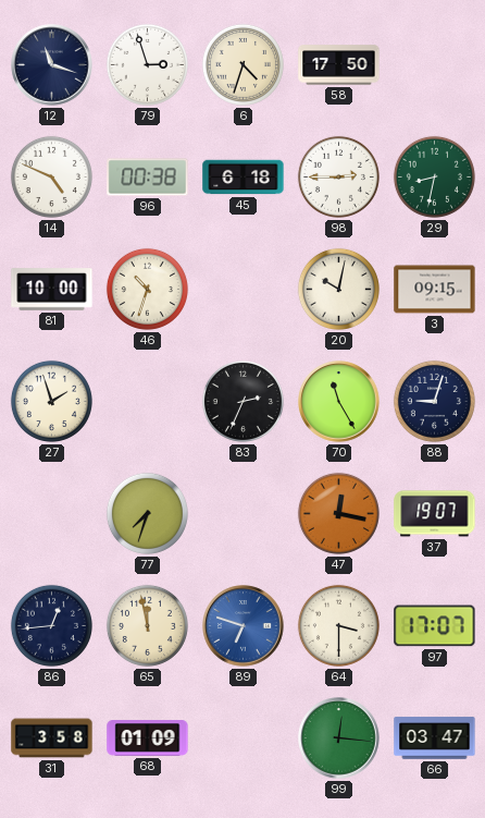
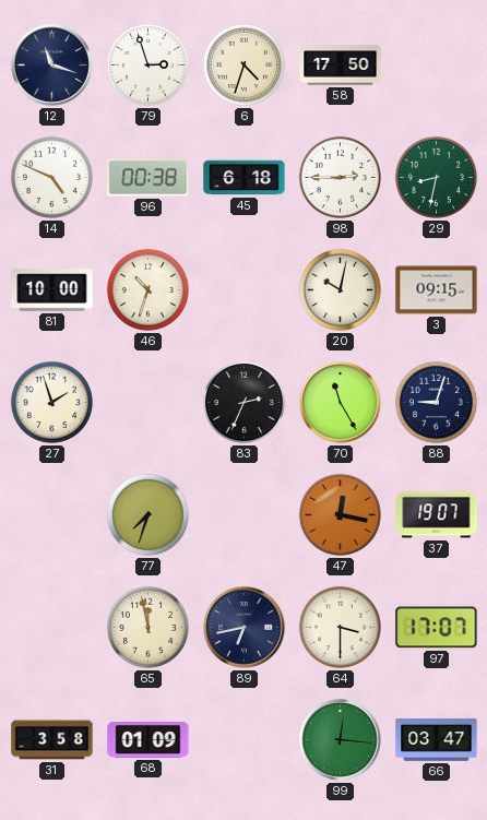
86: 12:44 -> none
89: 6:48 -> 6:43
89 dial: blue -> navy
